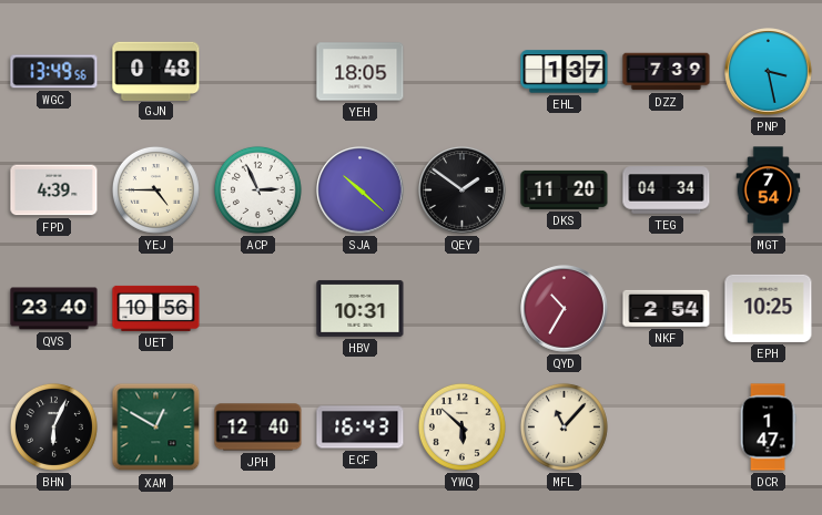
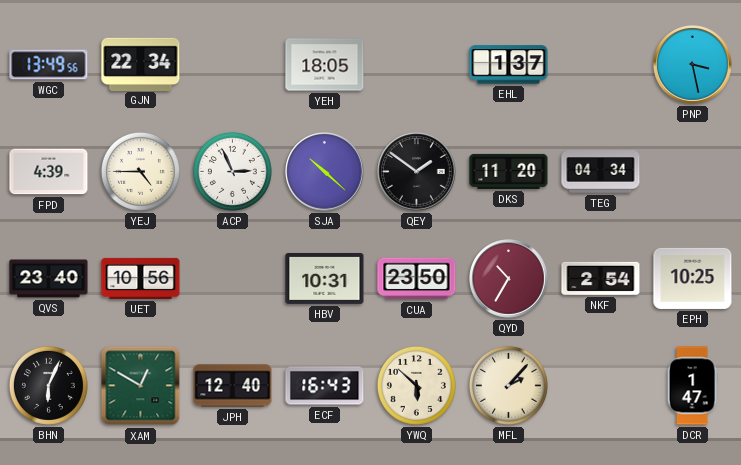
GJN: 0:48 -> 22:34
DZZ: 7:39 -> none
MGT: 7:54 -> none
CUA: none -> 23:50
MFL: 11:07 -> 2:07
